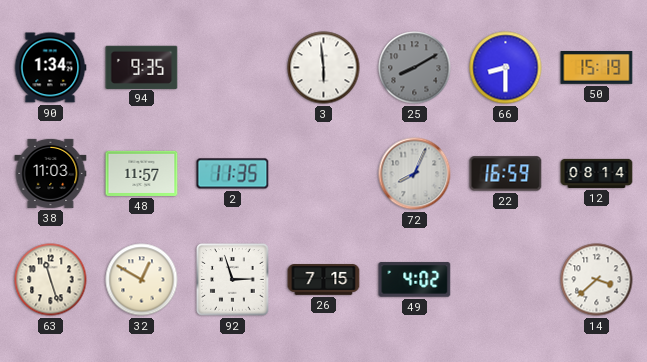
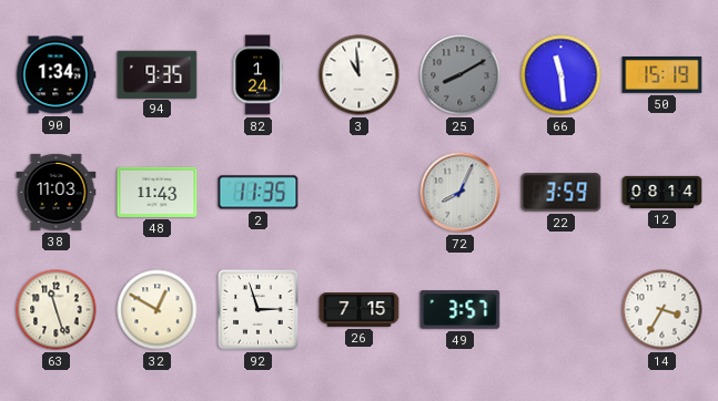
82: none -> 1:24
3: 5:59 -> 10:59
66: 8:30 -> 11:29
48: 11:57 -> 11:43
22: 16:59 -> 3:59
49: 4:02 -> 3:57
14: 3:38 -> 3:35
